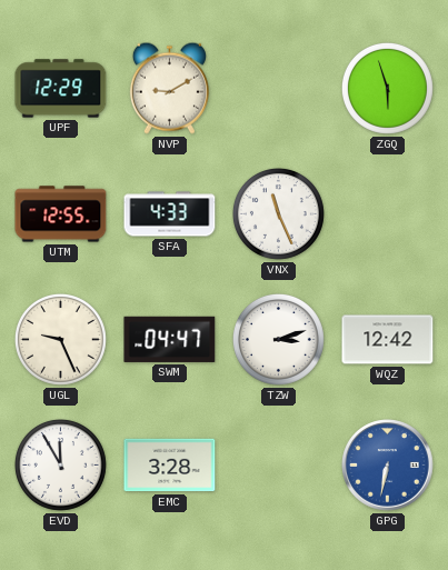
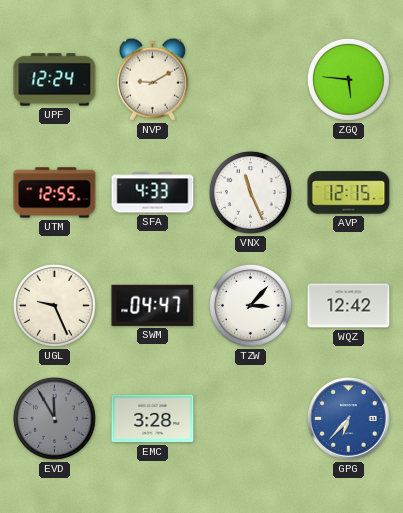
UPF: 12:29 -> 12:24
ZGQ: 5:57 -> 5:46
AVP: none -> 12:15
TZW: 3:12 -> 3:07
EVD dial: white -> grey
GPG: 6:32 -> 6:37
